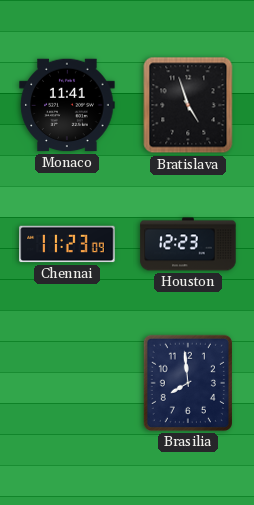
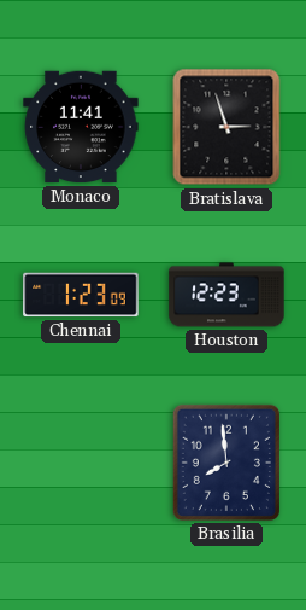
Bratislava: 4:57 -> 2:57
Chennai: 11:23 -> 1:23
